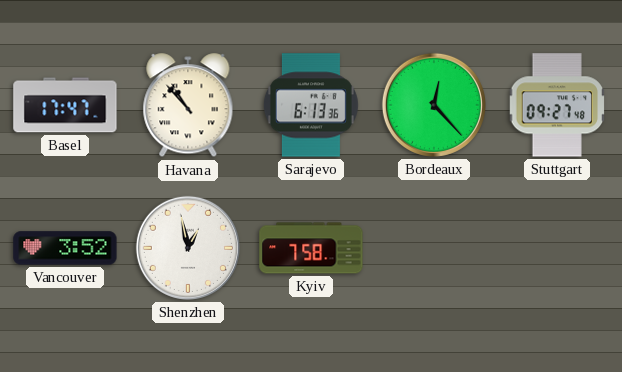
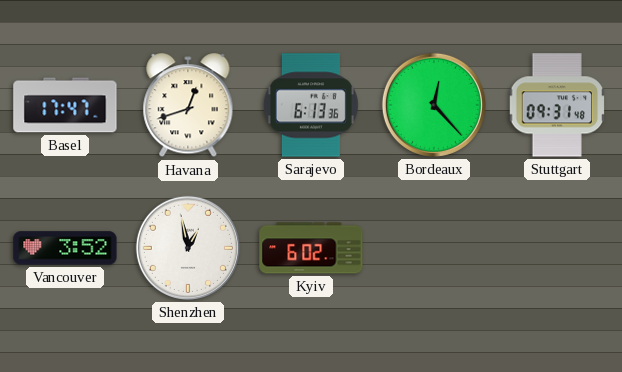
Havana: 10:53 -> 12:42
Stuttgart: 09:27 -> 09:31
Kyiv: 7:58 -> 6:02
